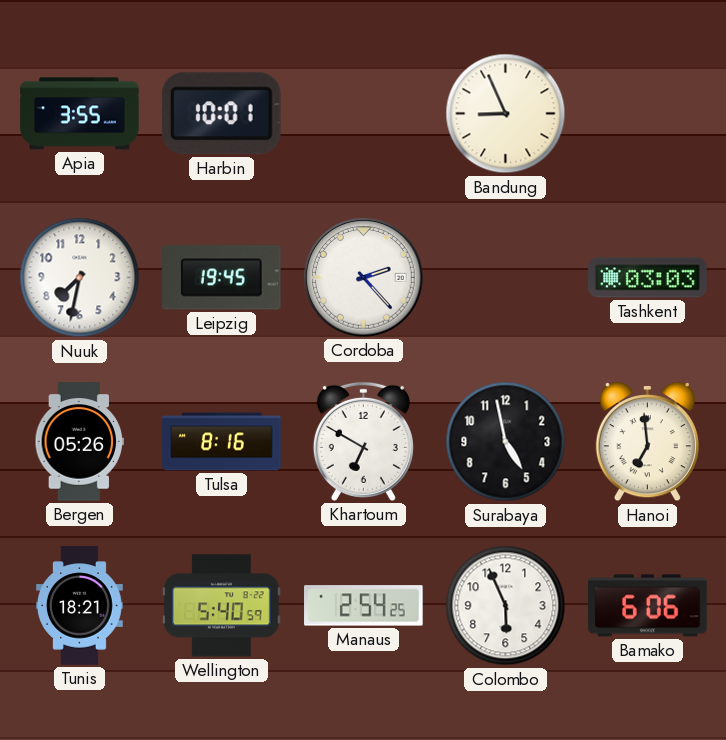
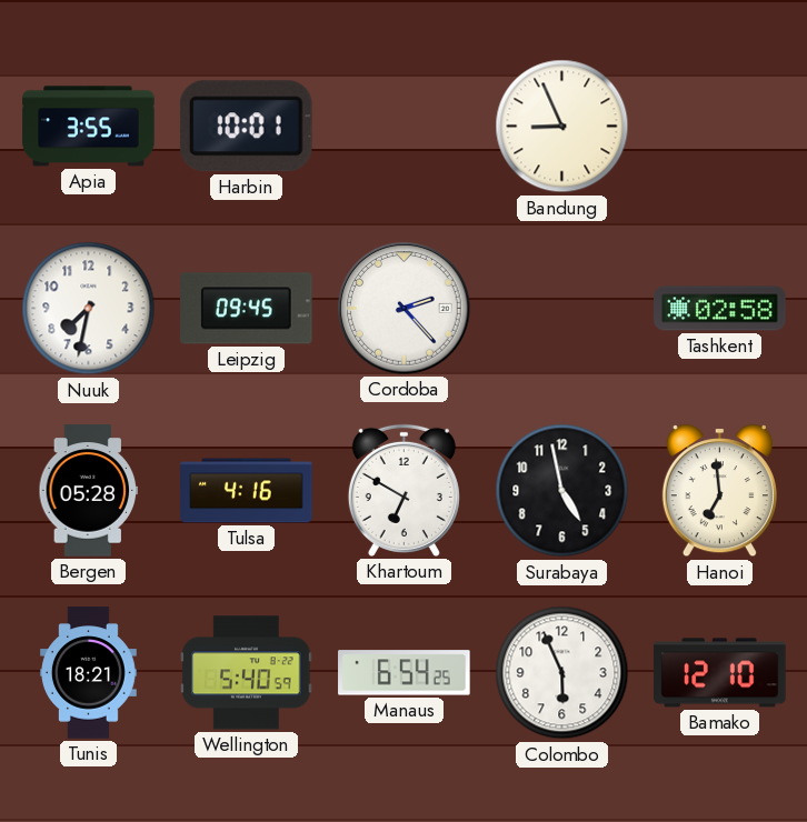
Leipzig: 19:45 -> 09:45
Tashkent: 03:03 -> 02:58
Bergen: 05:26 -> 05:28
Tulsa: 8:16 -> 4:16
Manaus: 2:54 -> 6:54
Bamako: 6:06 -> 12:10
